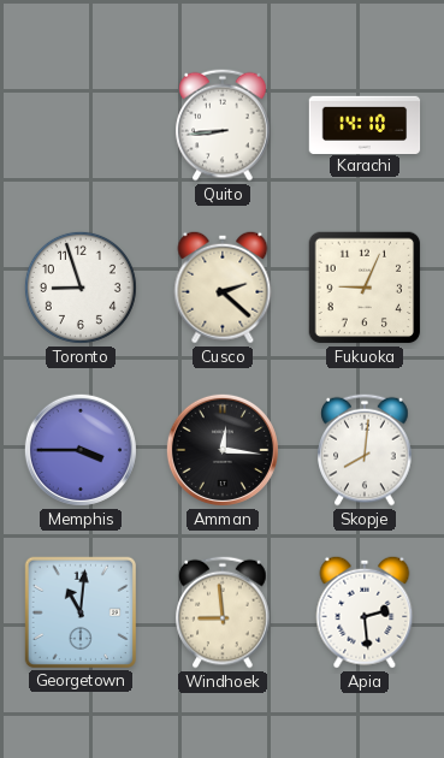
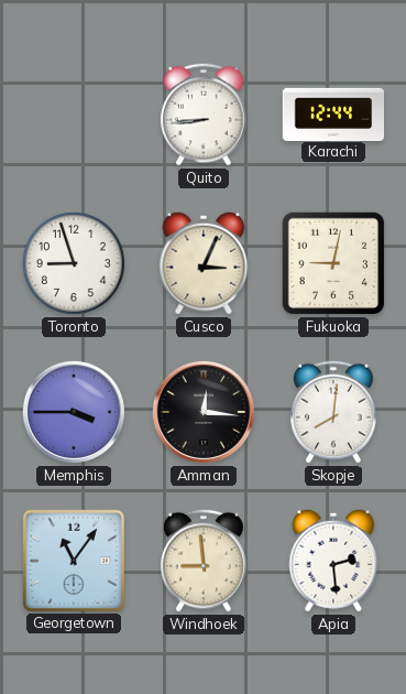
Karachi: 14:10 -> 12:44
Cusco: 2:22 -> 3:04
Fukuoka: 9:04 -> 9:02
Georgetown: 11:01 -> 11:06
